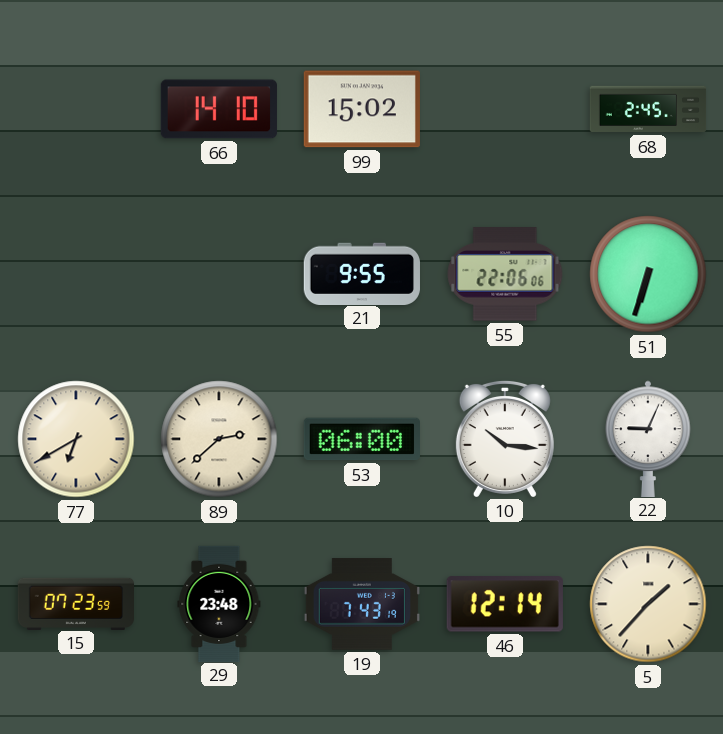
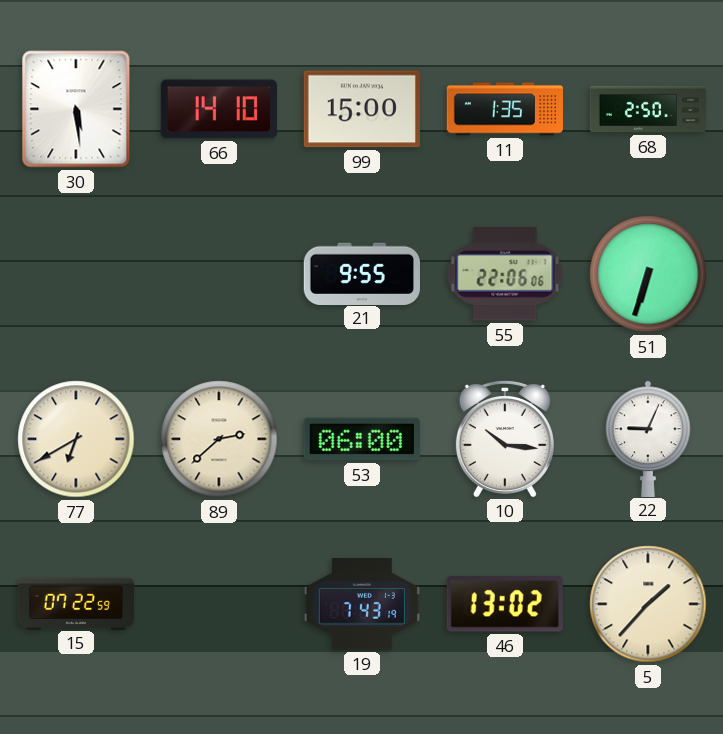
30: none -> 5:29
99: 15:02 -> 15:00
11: none -> 1:35
68: 2:45 -> 2:50
15: 07:23 -> 07:22
29: 23:48 -> none
46: 12:14 -> 13:02
